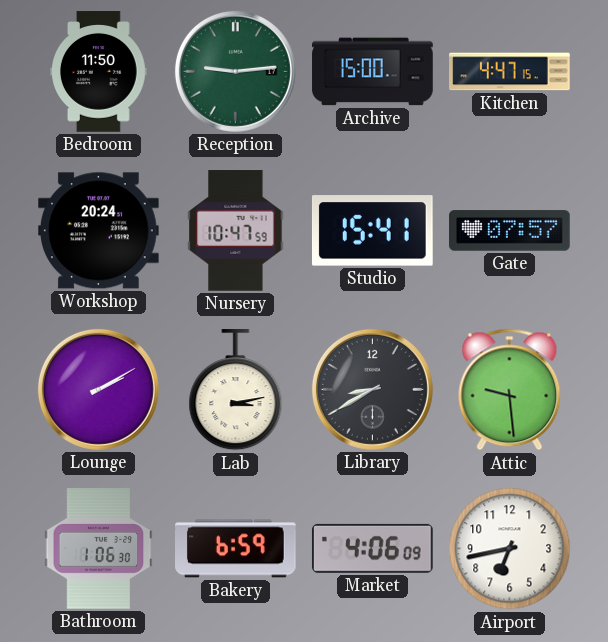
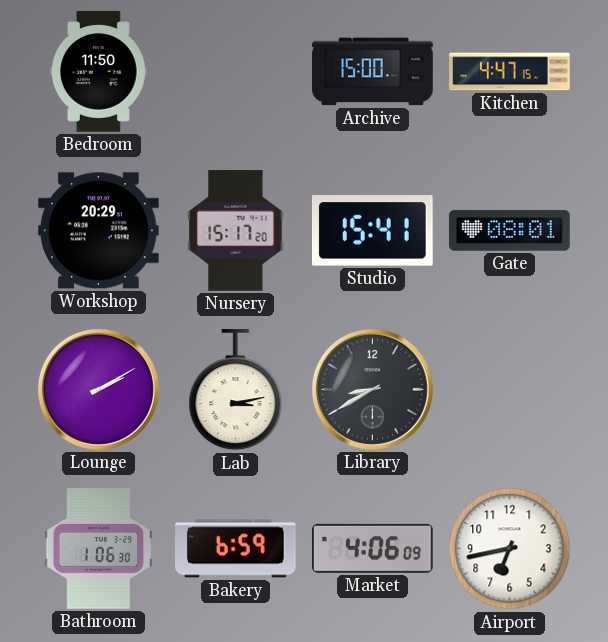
Reception: 9:14 -> none
Workshop: 20:24 -> 20:29
Nursery: 10:47 -> 15:17
Gate: 07:57 -> 08:01
Attic: 9:29 -> none
